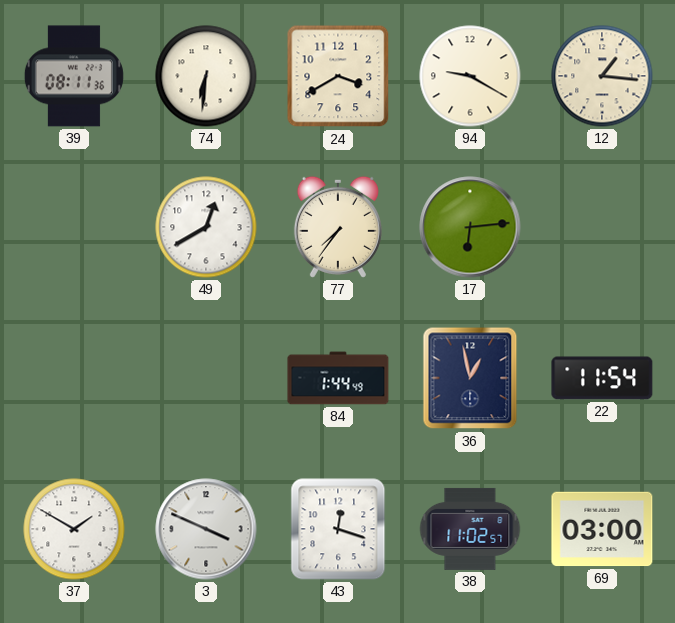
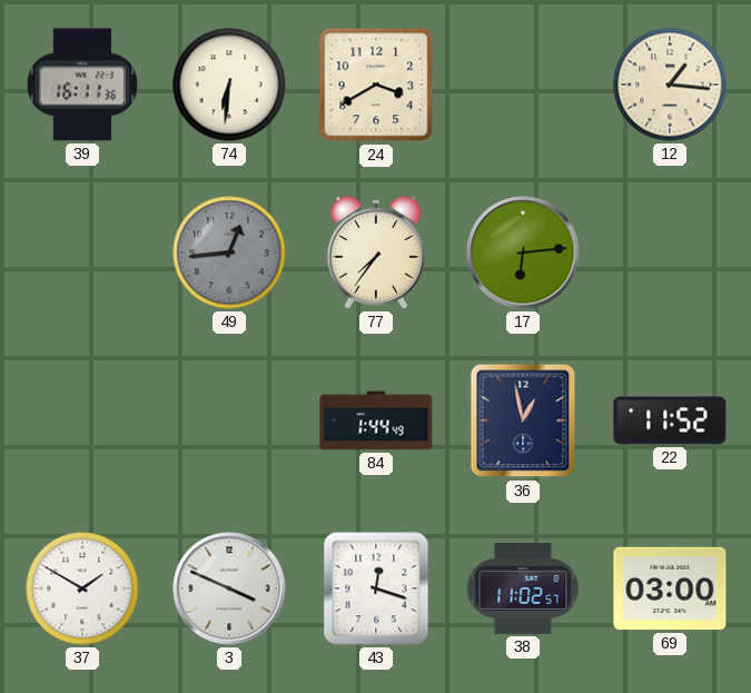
39: 08:11 -> 16:11
94: 9:20 -> none
49: 12:40 -> 12:44
49 dial: white -> grey
22: 11:54 -> 11:52
